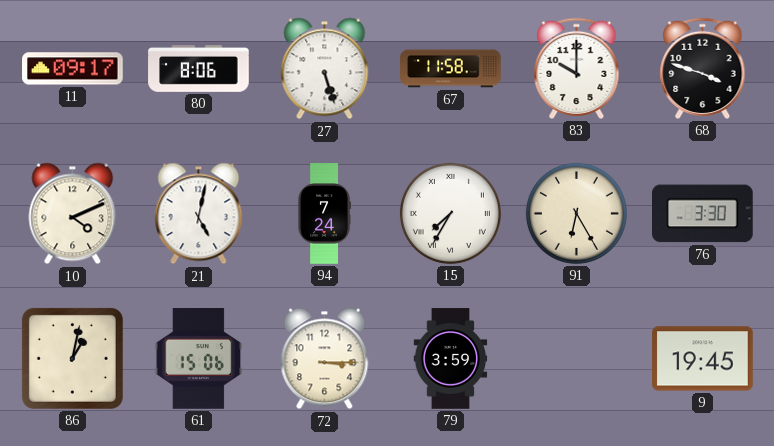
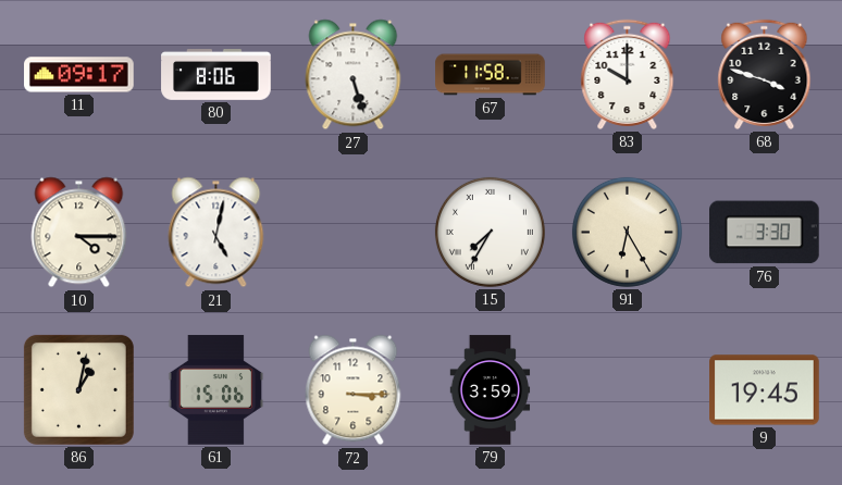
10: 4:11 -> 4:15
94: 7:24 -> none
